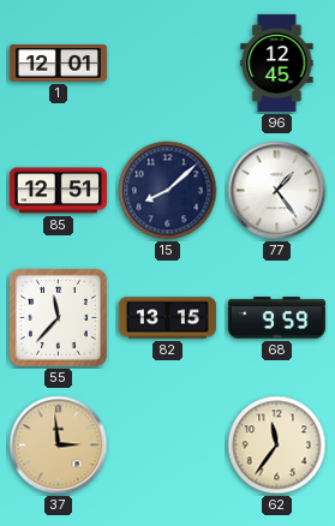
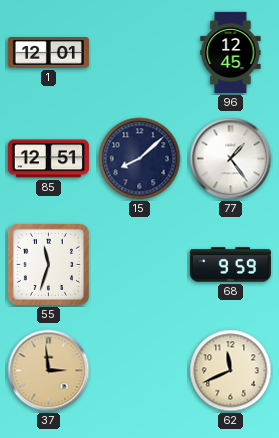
55: 11:37 -> 11:33
82: 13:15 -> none
62: 11:36 -> 11:41
